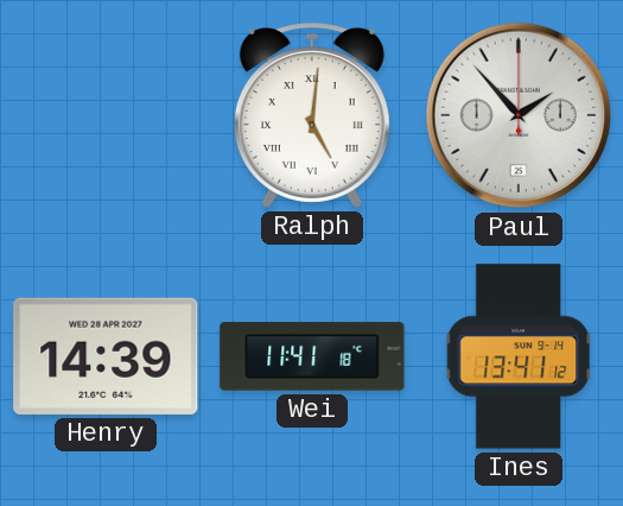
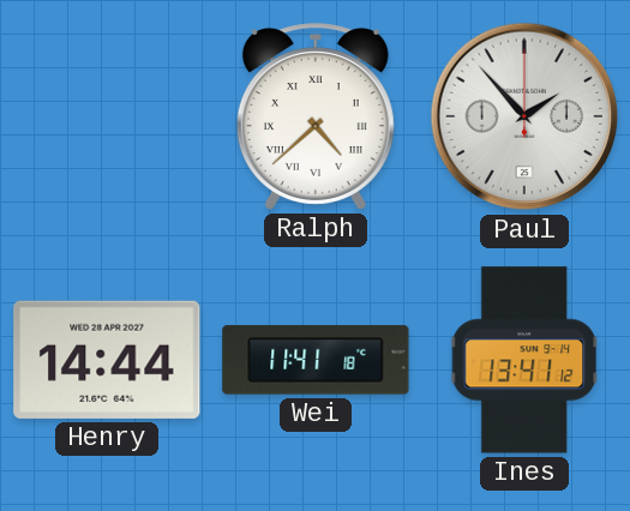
Ralph: 5:01 -> 4:38
Henry: 14:39 -> 14:44
